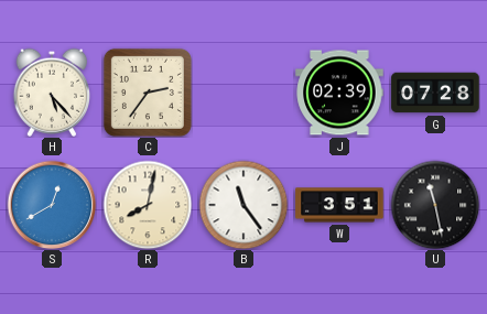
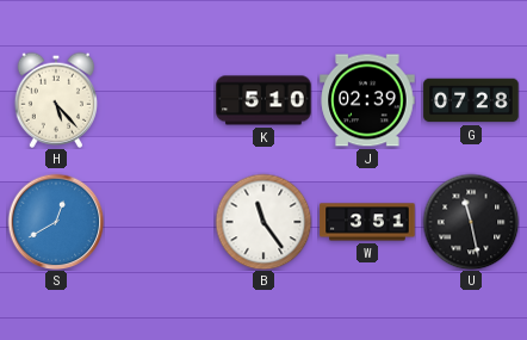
C: 2:36 -> none
K: none -> 5:10
R: 8:02 -> none
